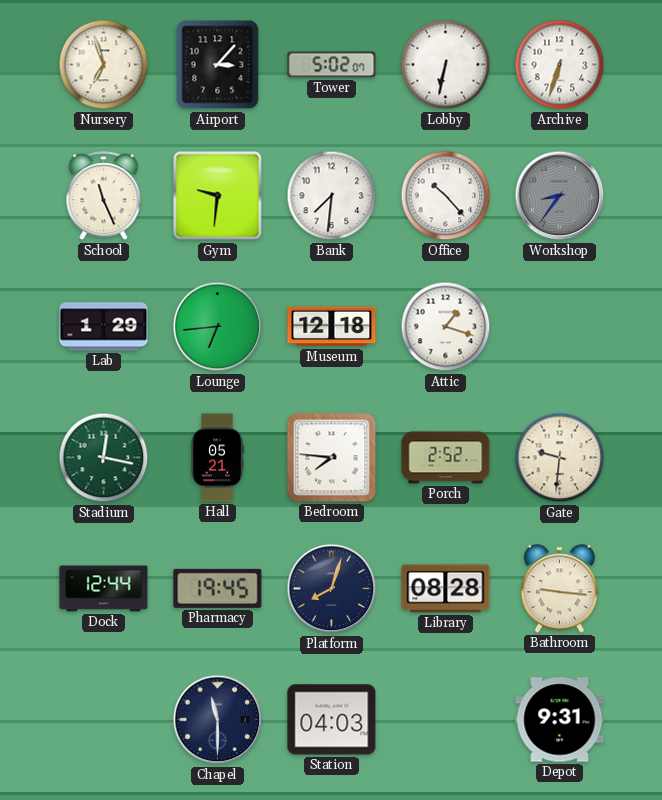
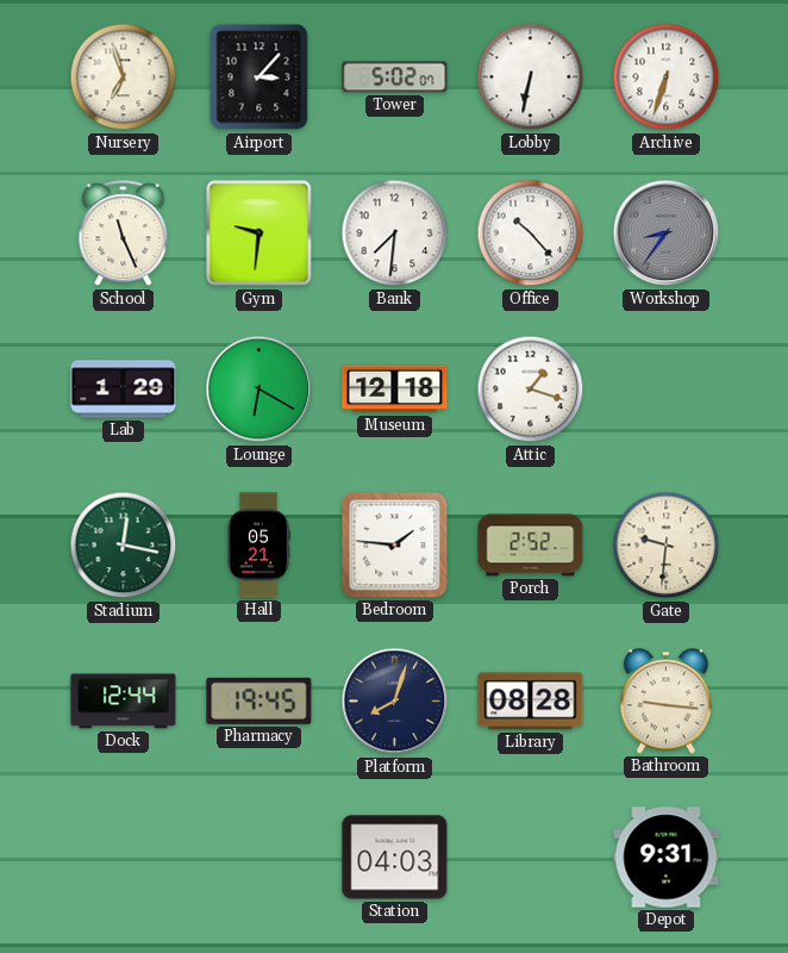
Lounge: 6:44 -> 6:20
Bedroom: 7:46 -> 1:46
Chapel: 11:30 -> none
